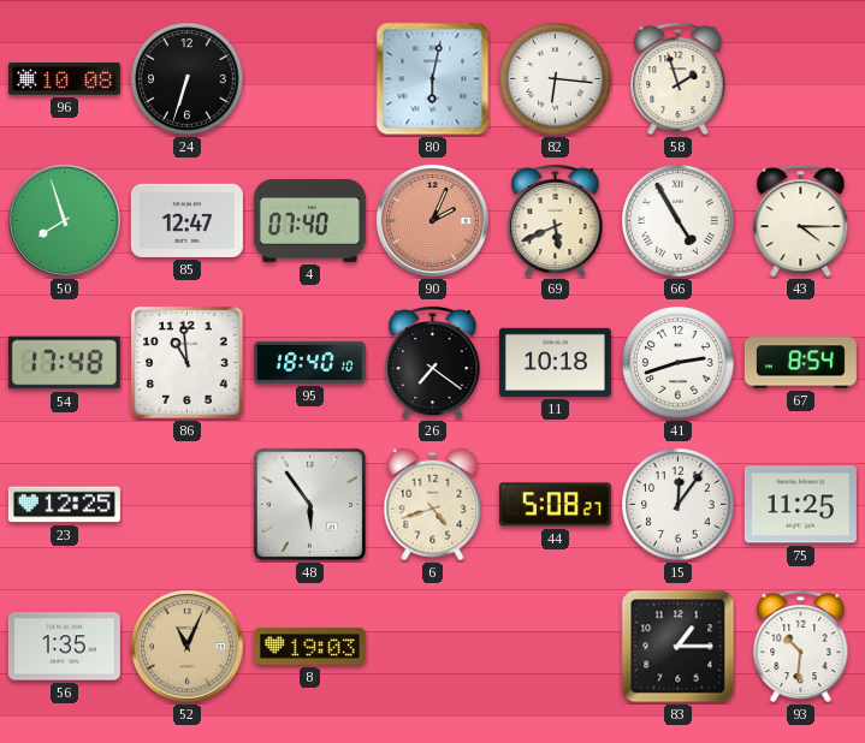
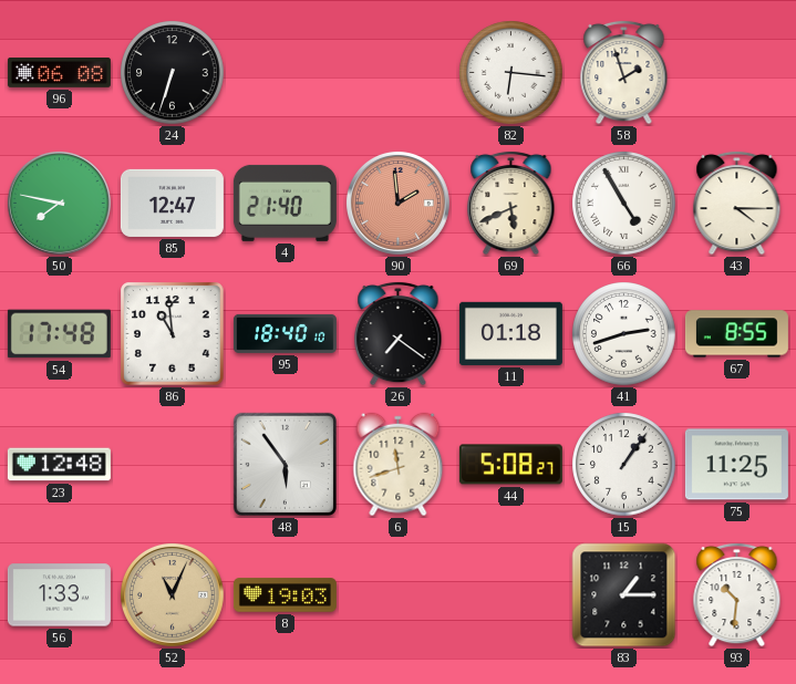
96: 10:08 -> 06:08
80: 6:02 -> none
50: 7:57 -> 7:47
4: 07:40 -> 21:40
90: 2:04 -> 1:59
11: 10:18 -> 01:18
67: 8:54 -> 8:55
23: 12:25 -> 12:48
6: 4:42 -> 11:42
15: 12:06 -> 1:06
56: 1:35 -> 1:33
